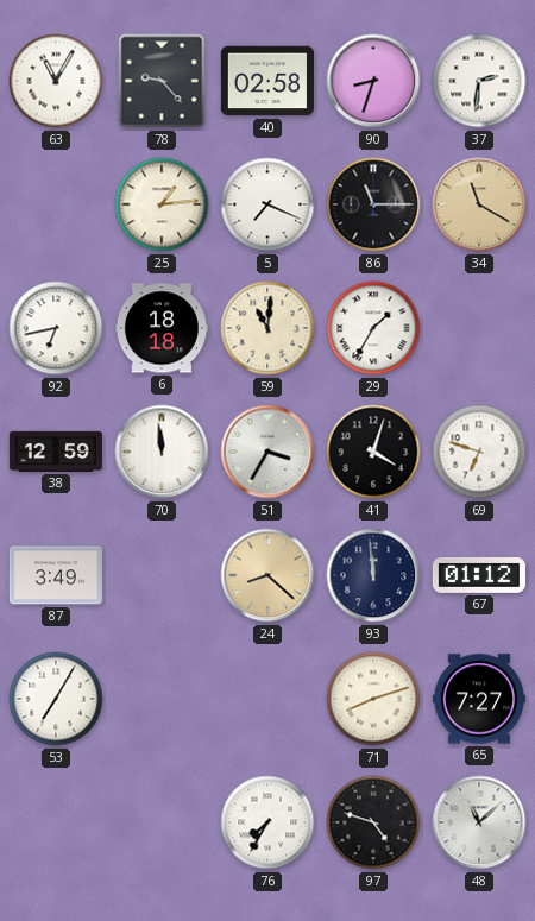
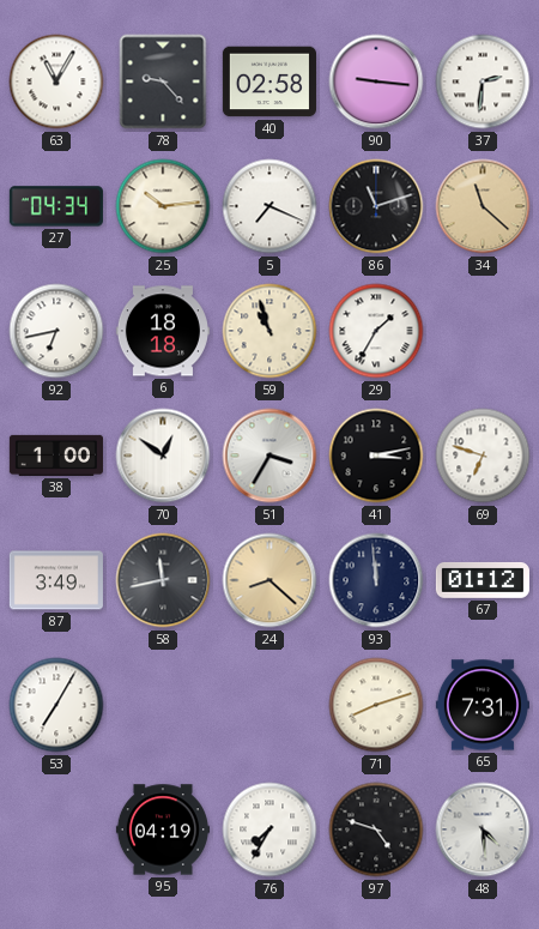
90: 8:33 -> 9:16
27: none -> 04:34
25: 1:14 -> 10:14
86: 11:15 -> 11:12
34: 11:20 -> 11:22
59: 11:01 -> 10:57
38: 12:59 -> 1:00
70: 11:59 -> 12:51
41: 4:03 -> 3:13
58: none -> 11:43
65: 7:27 -> 7:31
95: none -> 04:19
48: 11:08 -> 4:29
